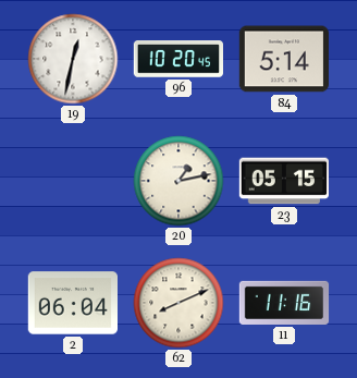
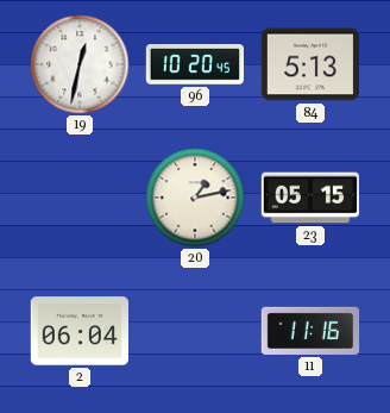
84: 5:14 -> 5:13
62: 8:11 -> none
